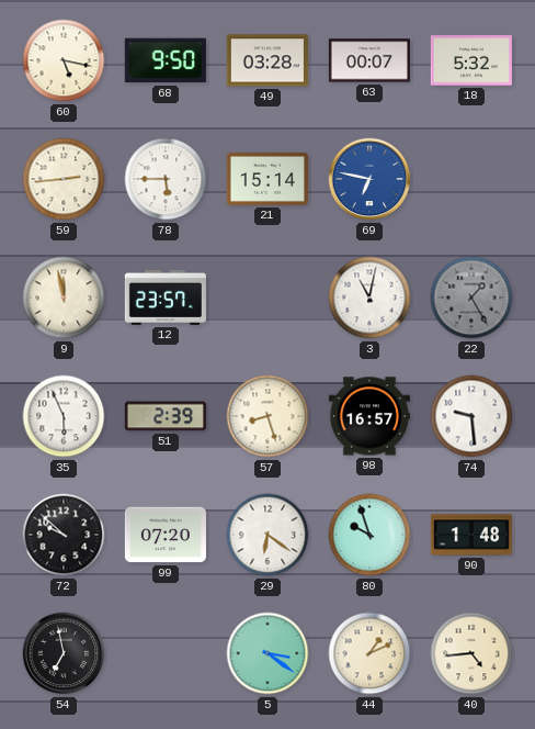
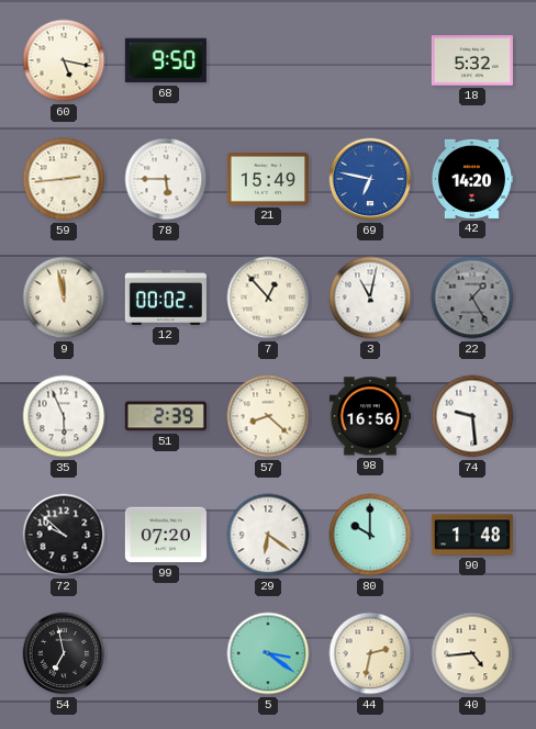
49: 03:28 -> none
63: 00:07 -> none
21: 15:14 -> 15:49
42: none -> 14:20
12: 23:57 -> 00:02
7: none -> 12:53
57: 8:27 -> 8:22
98: 16:57 -> 16:56
80: 9:57 -> 10:00
44: 1:11 -> 2:32
